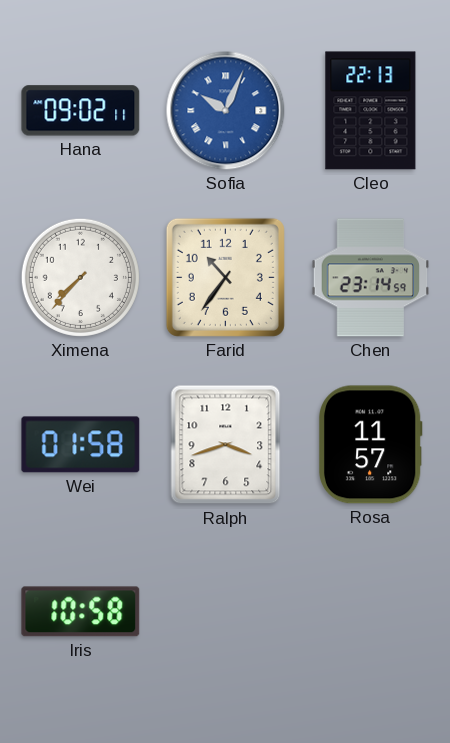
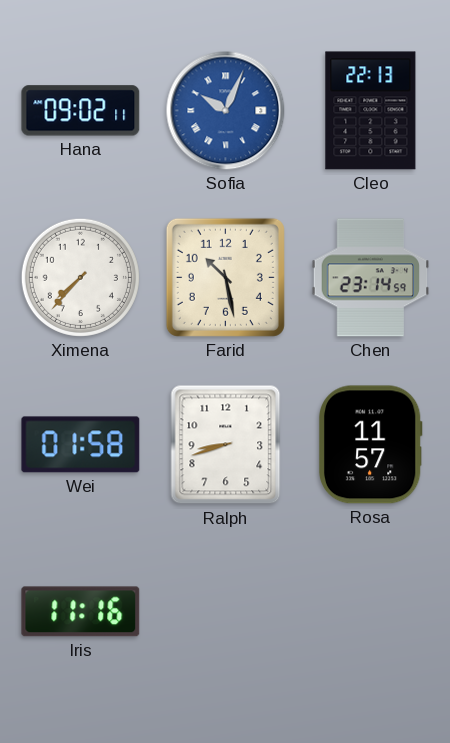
Farid: 10:36 -> 10:28
Ralph: 3:42 -> 8:42
Iris: 10:58 -> 11:16
